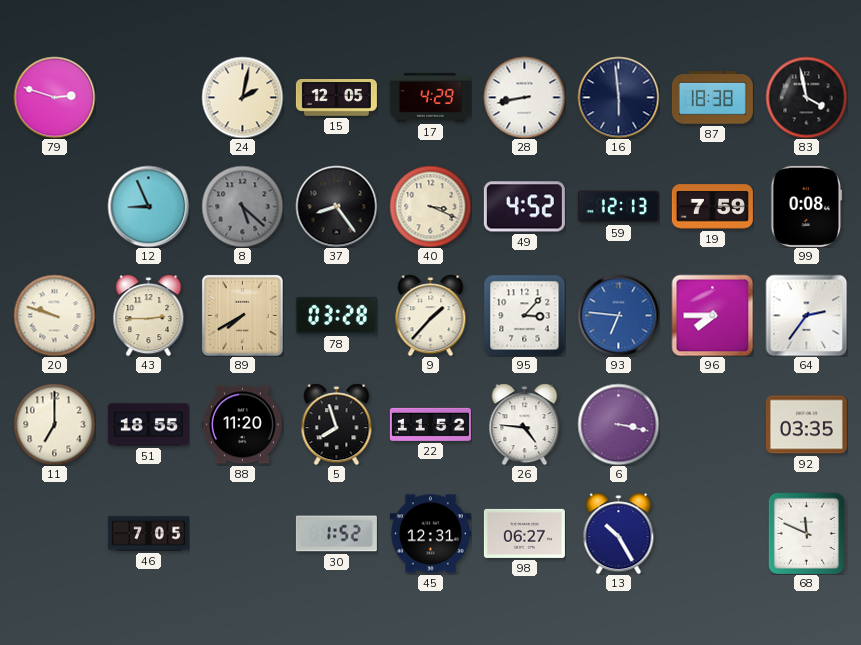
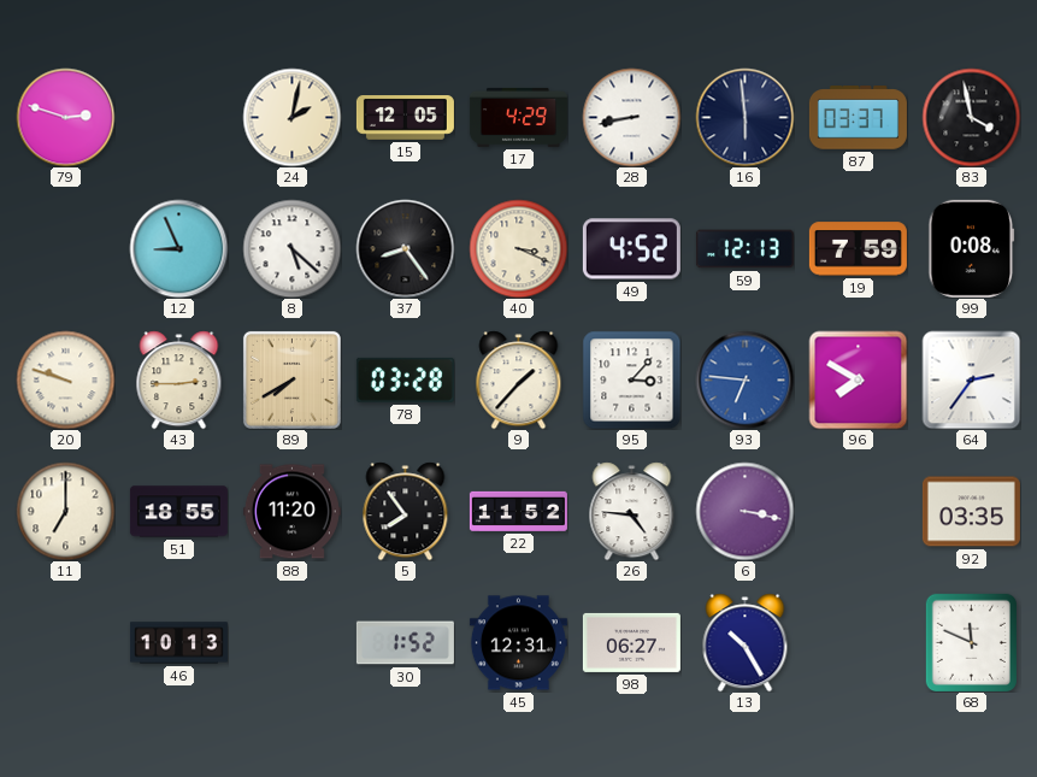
87: 18:38 -> 03:37
8 dial: grey -> white
96: 7:45 -> 7:50
5: 7:57 -> 7:54
46: 7:05 -> 10:13
